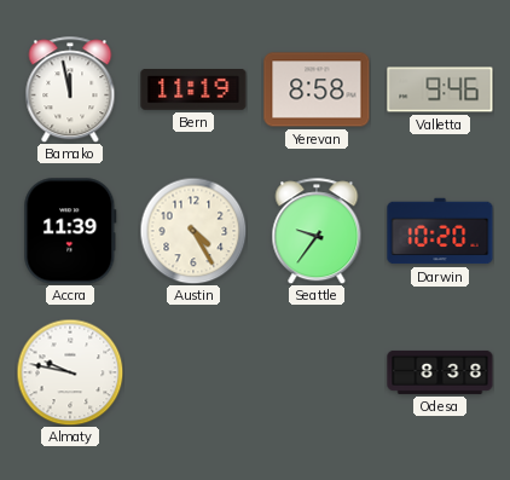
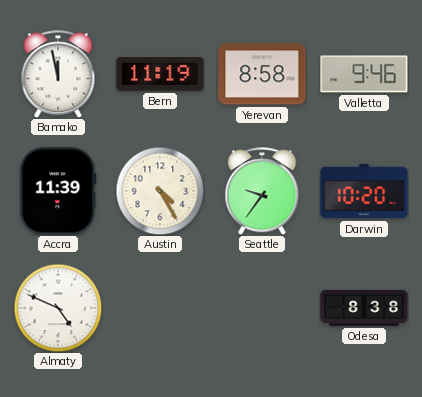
Almaty: 9:47 -> 4:49
